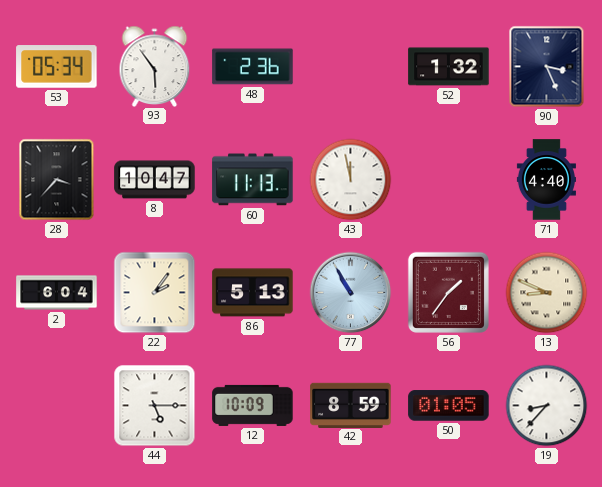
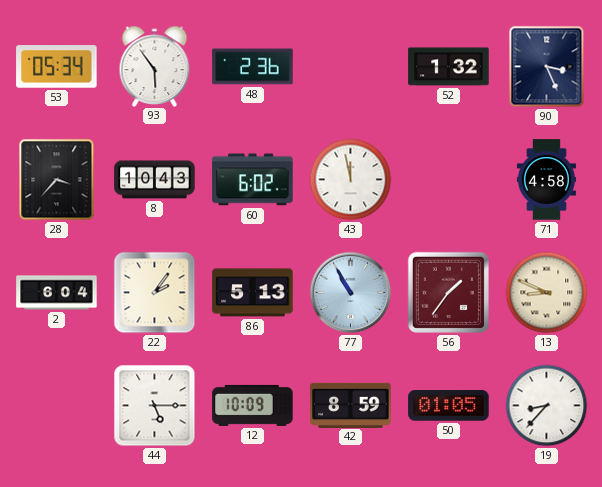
8: 10:47 -> 10:43
60: 11:13 -> 6:02
71: 4:40 -> 4:58
